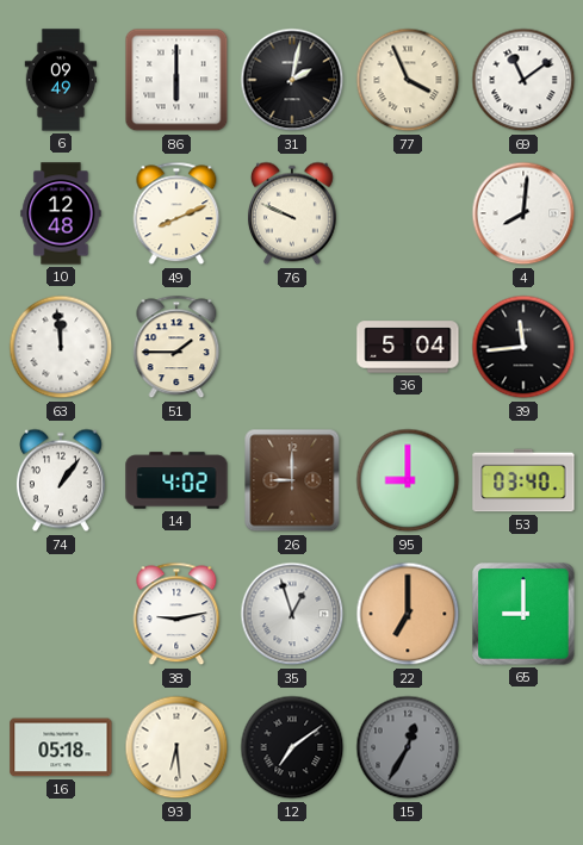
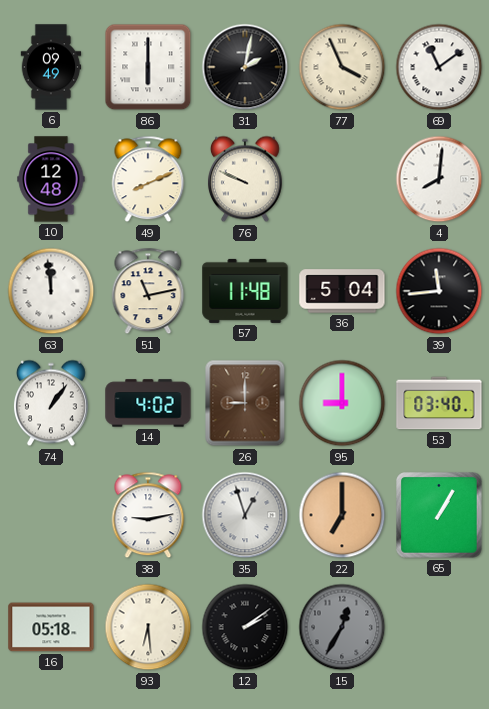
51: 1:45 -> 11:13
57: none -> 11:48
65: 9:00 -> 1:05
12: 7:09 -> 2:09
